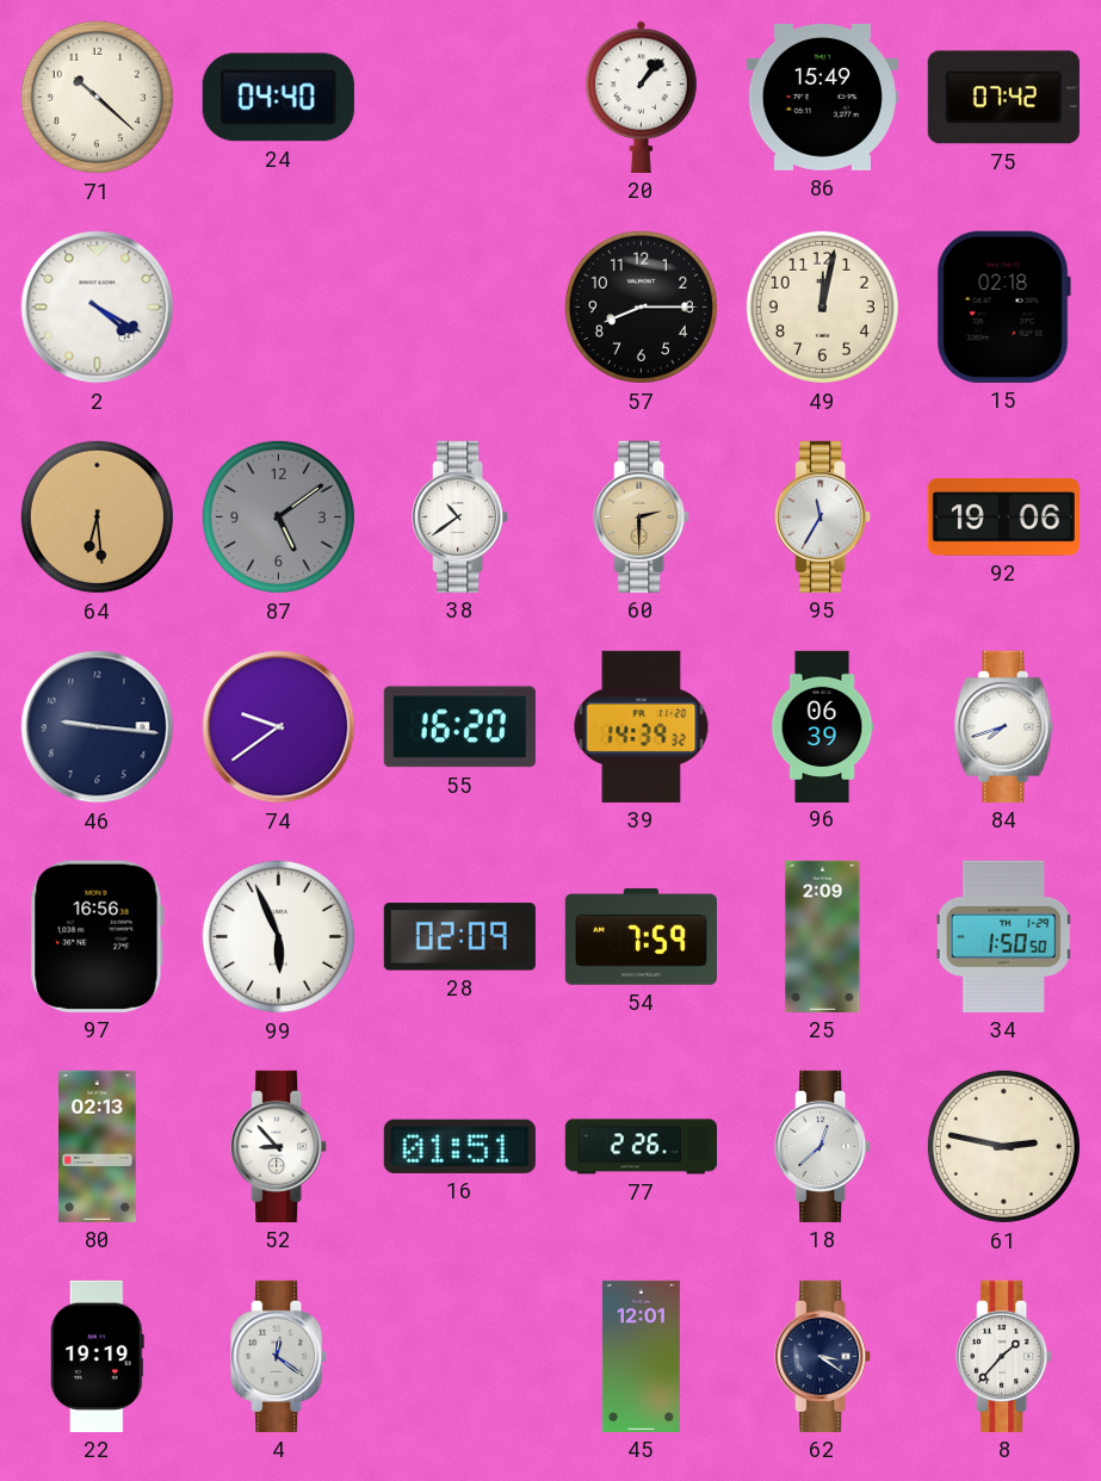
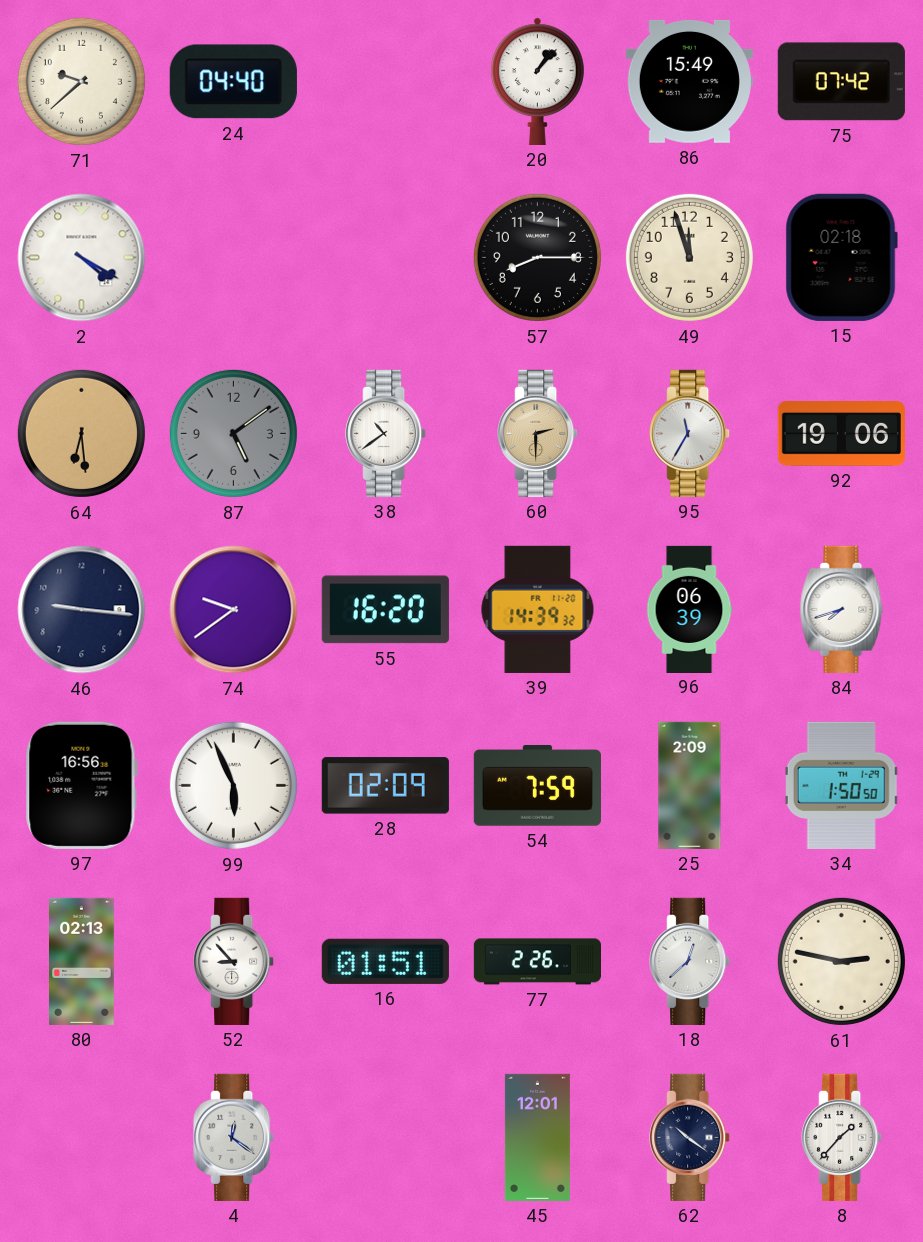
71: 10:22 -> 9:38
49: 12:02 -> 11:57
22: 19:19 -> none
62: 3:21 -> 10:21
